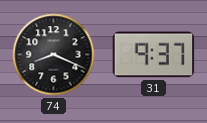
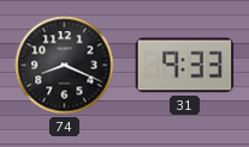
31: 9:37 -> 9:33
